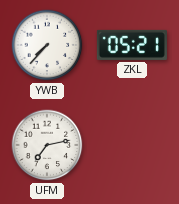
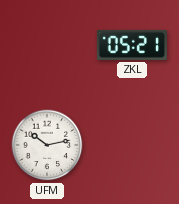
YWB: 7:37 -> none
UFM: 7:13 -> 10:13
